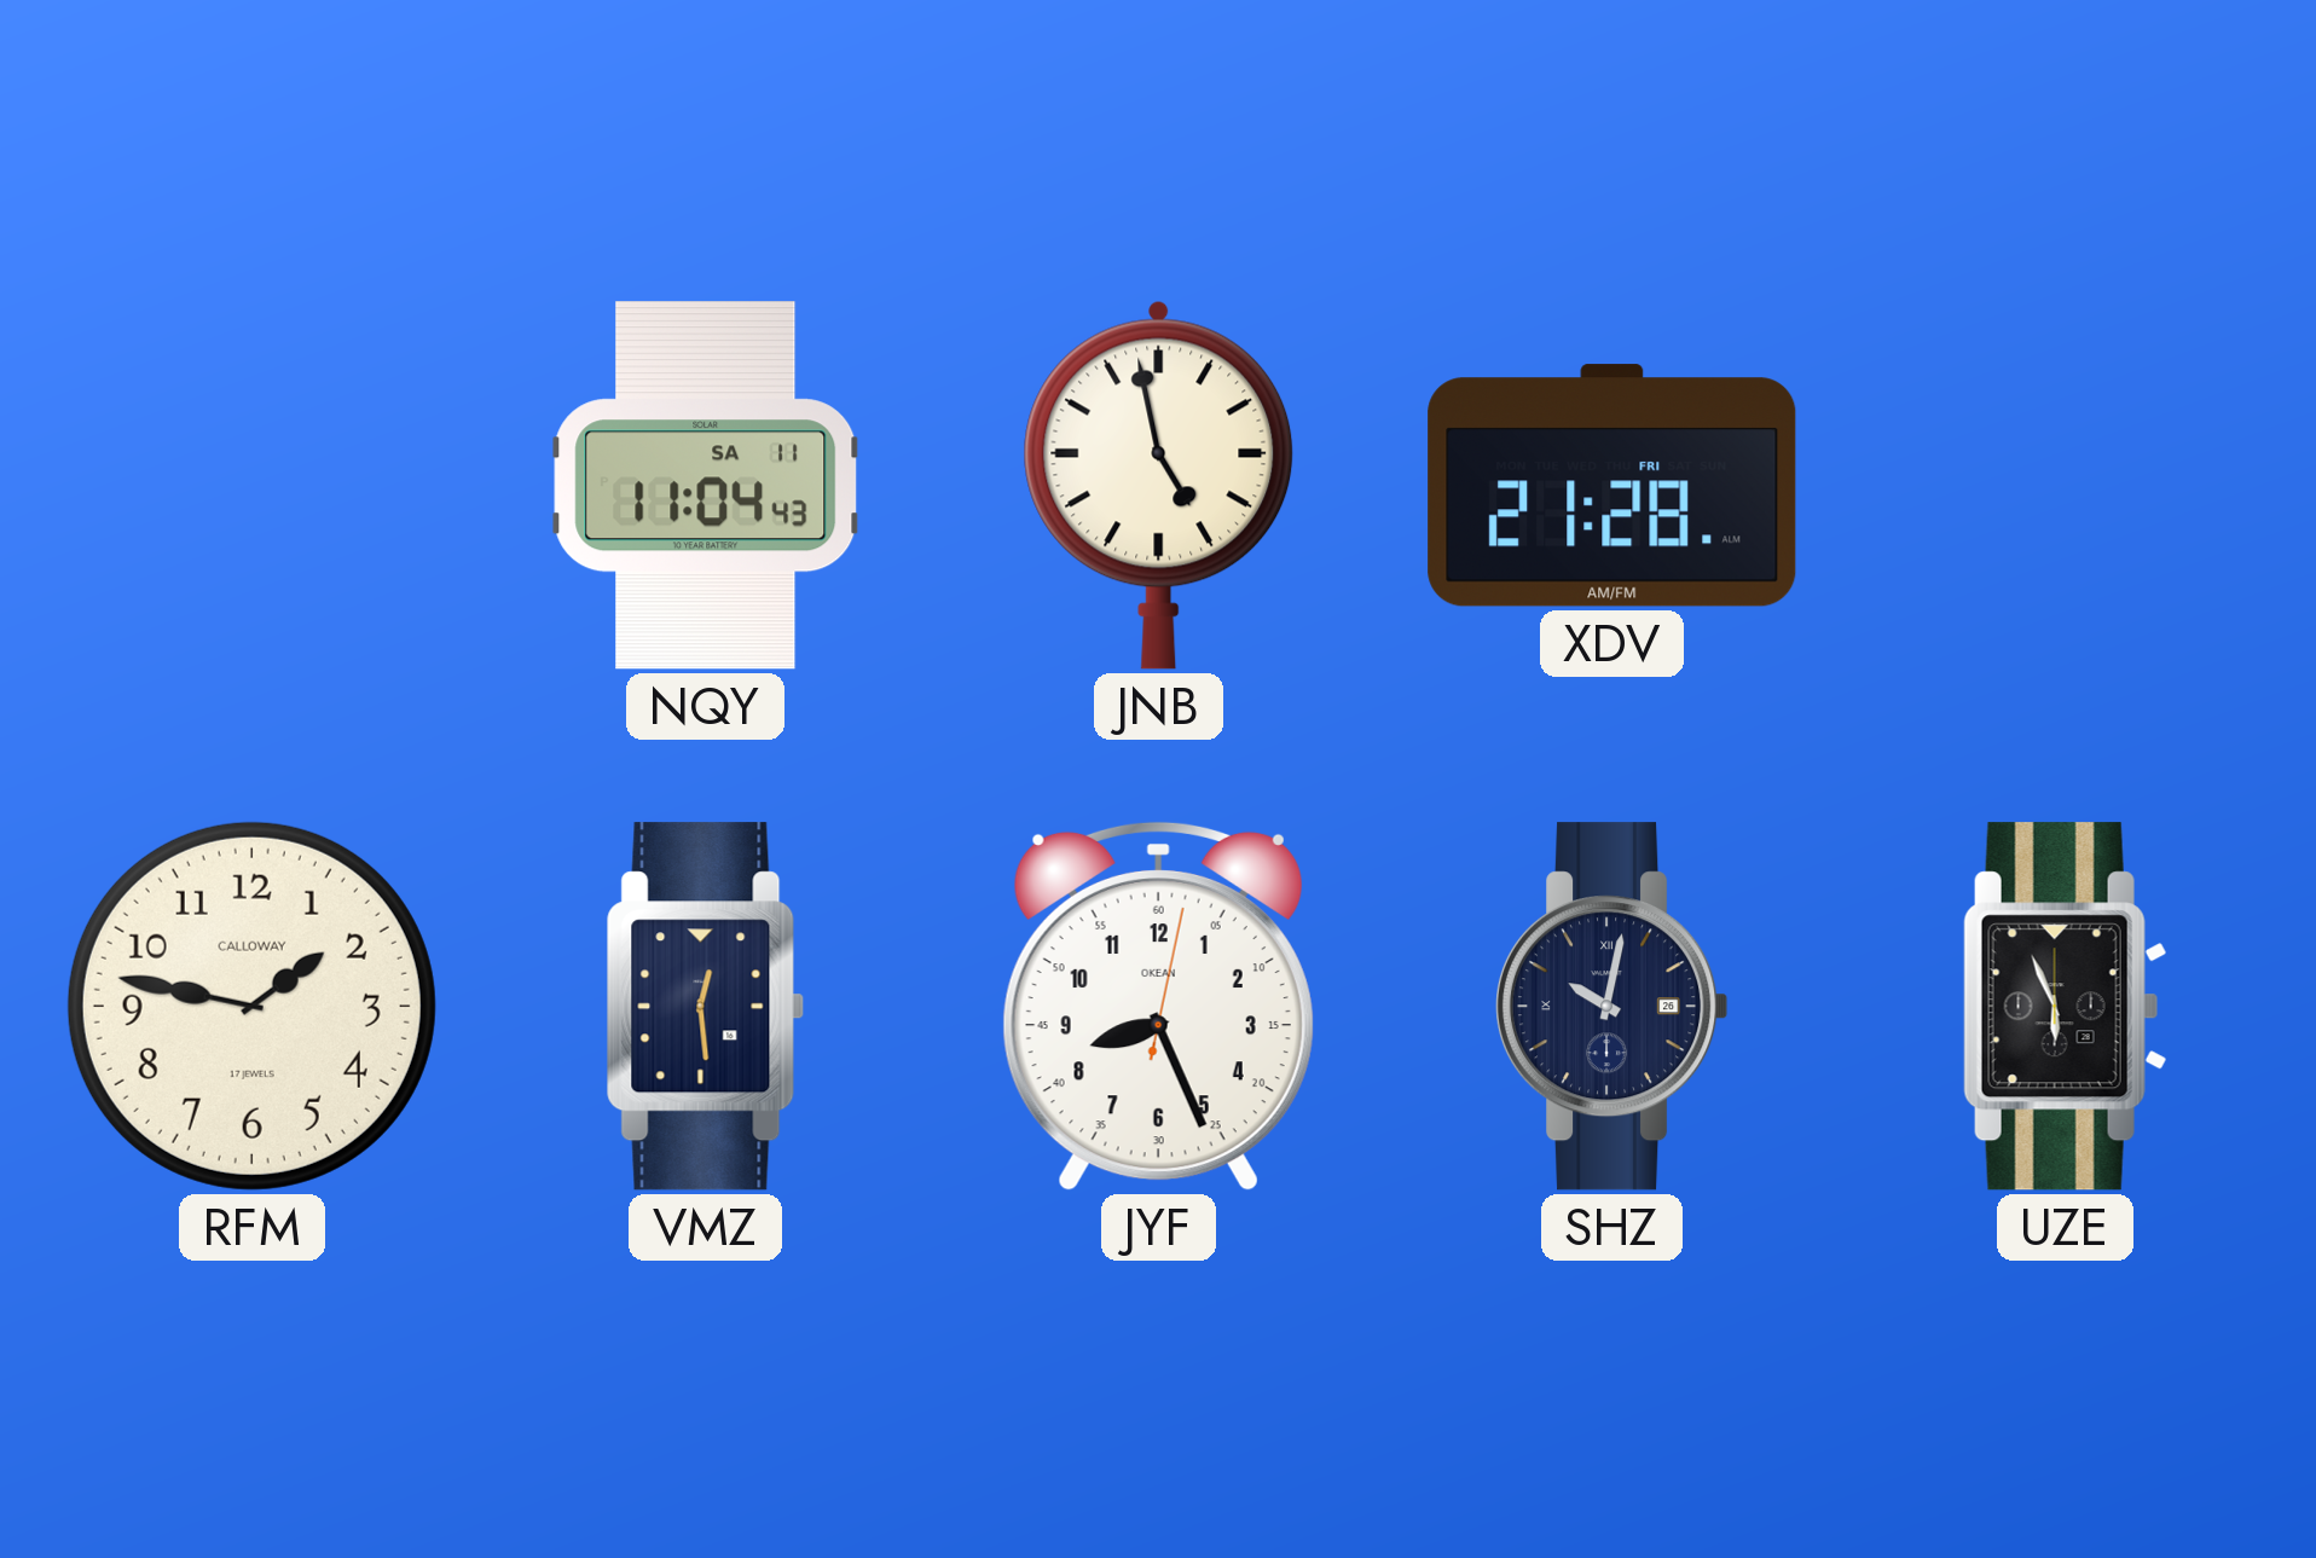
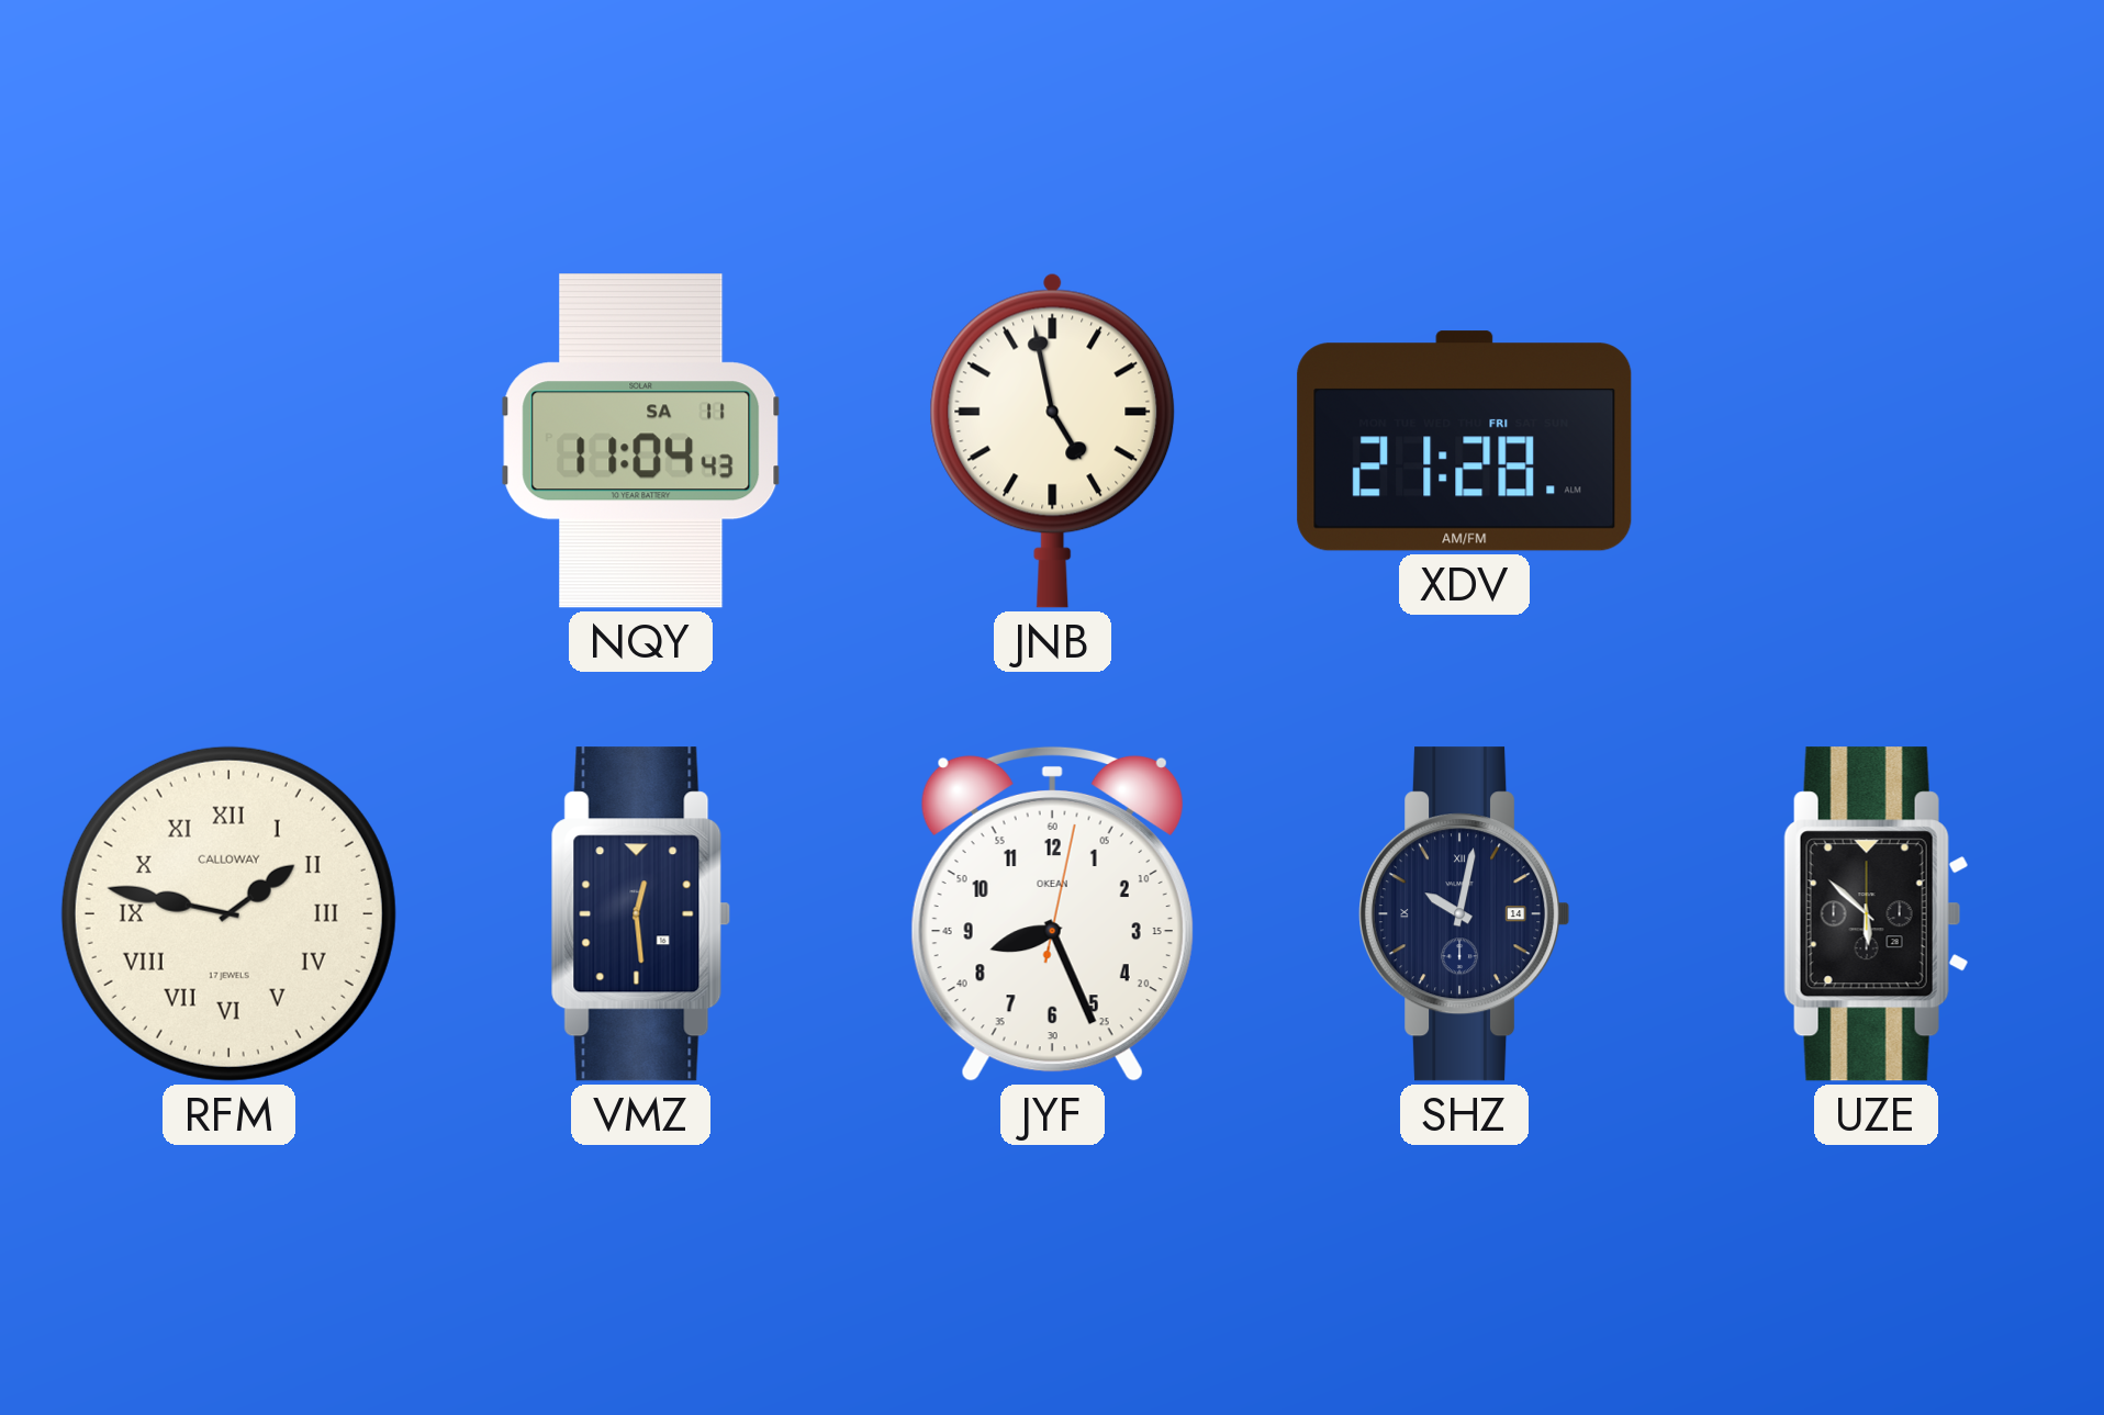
RFM numerals: Arabic -> Roman
SHZ date: 26 -> 14
UZE: 5:56 -> 5:52
